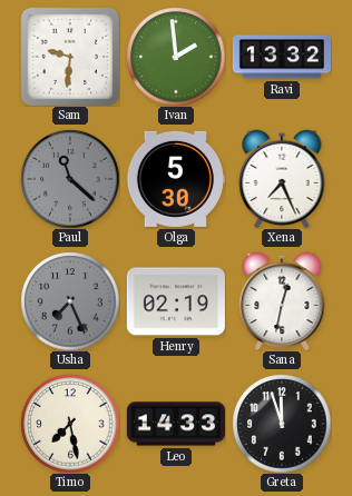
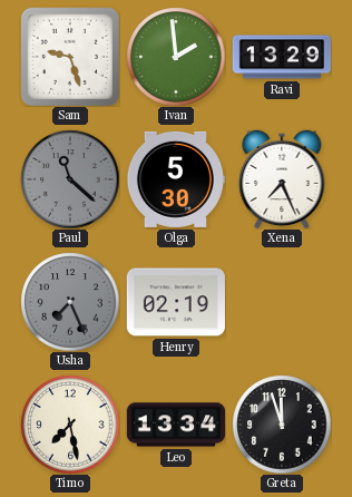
Sam: 9:31 -> 9:27
Ravi: 13:32 -> 13:29
Sana: 12:32 -> none
Leo: 14:33 -> 13:34
